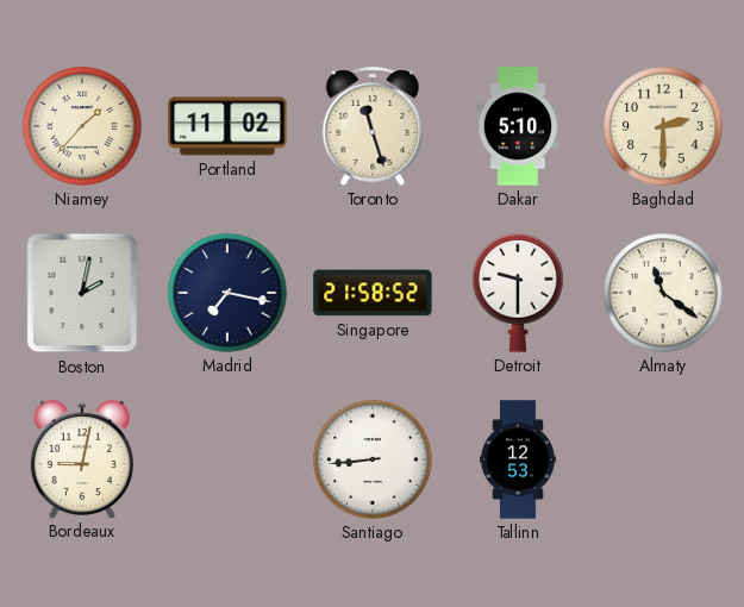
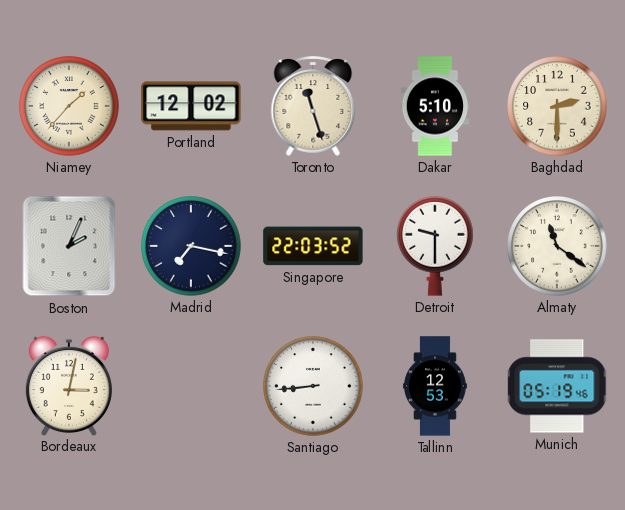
Portland: 11:02 -> 12:02
Boston: 2:02 -> 2:04
Singapore: 21:58 -> 22:03
Bordeaux: 9:02 -> 3:02
Munich: none -> 05:19
